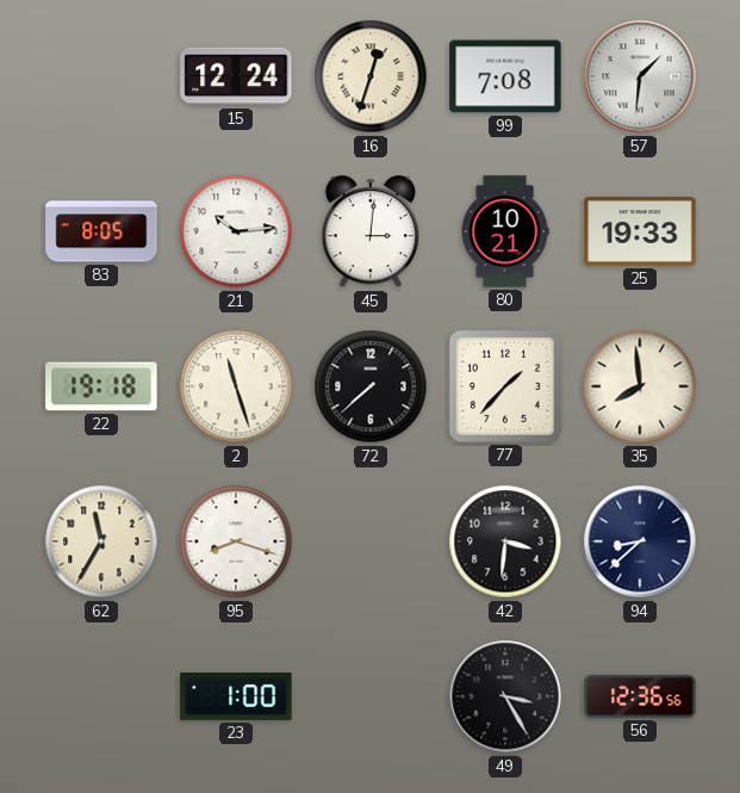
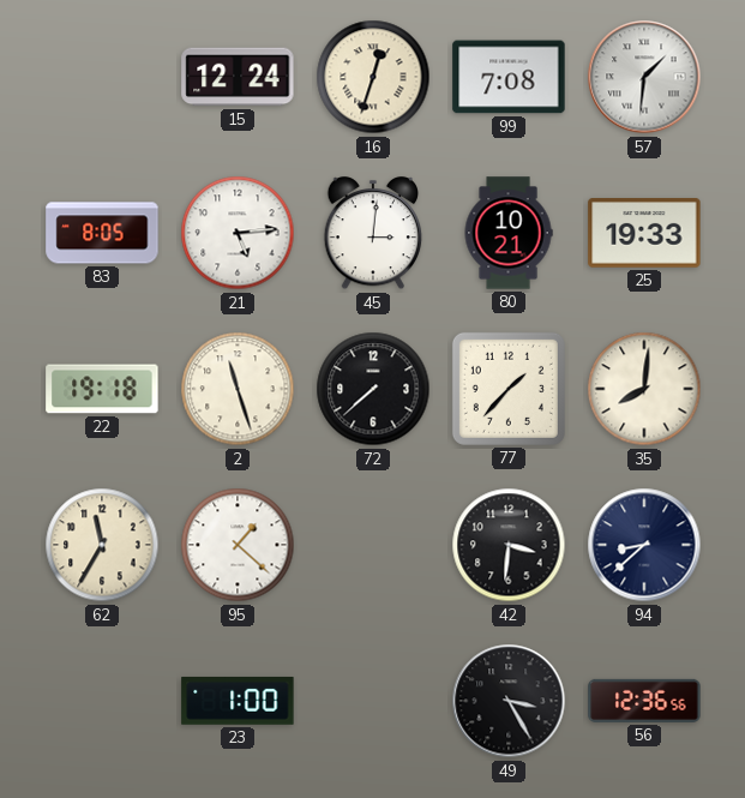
21: 10:14 -> 5:14
35: 7:59 -> 8:01
95: 8:18 -> 1:22
